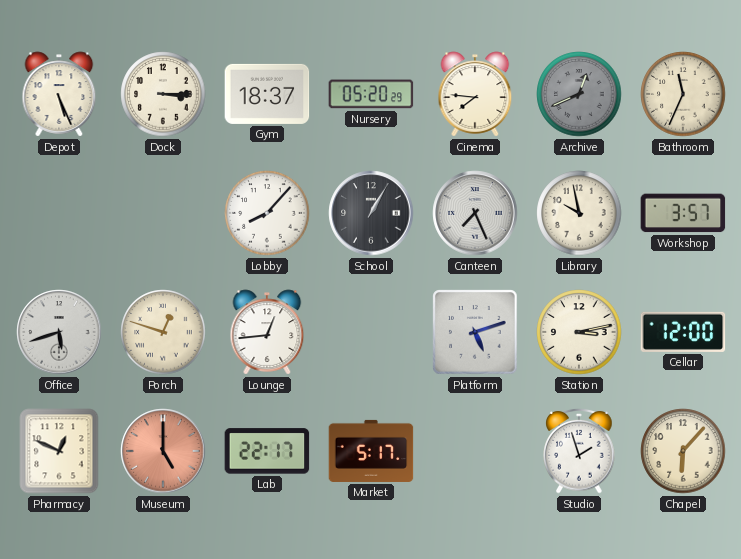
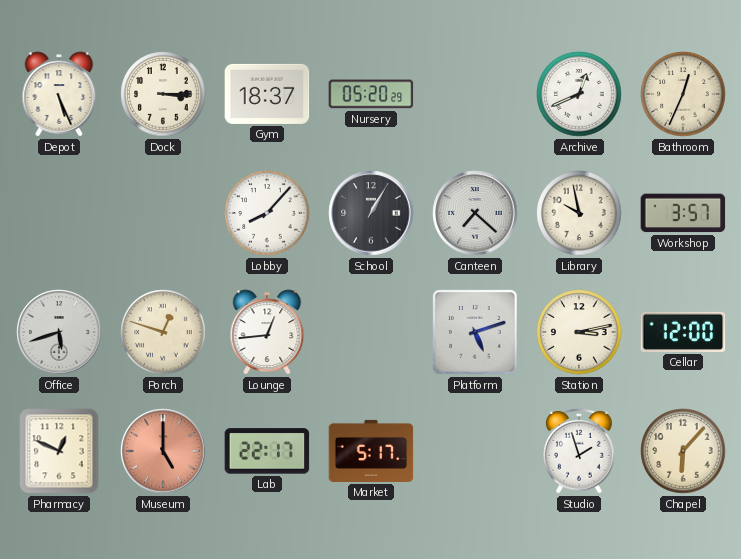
Cinema: 7:46 -> none
Archive dial: grey -> white
Bathroom: 11:34 -> 12:34
Canteen: 7:26 -> 7:22
